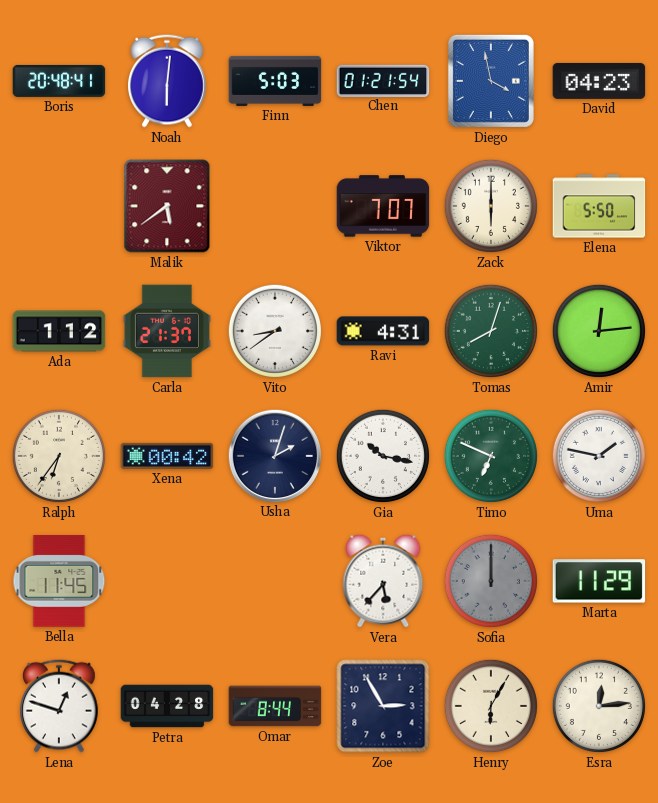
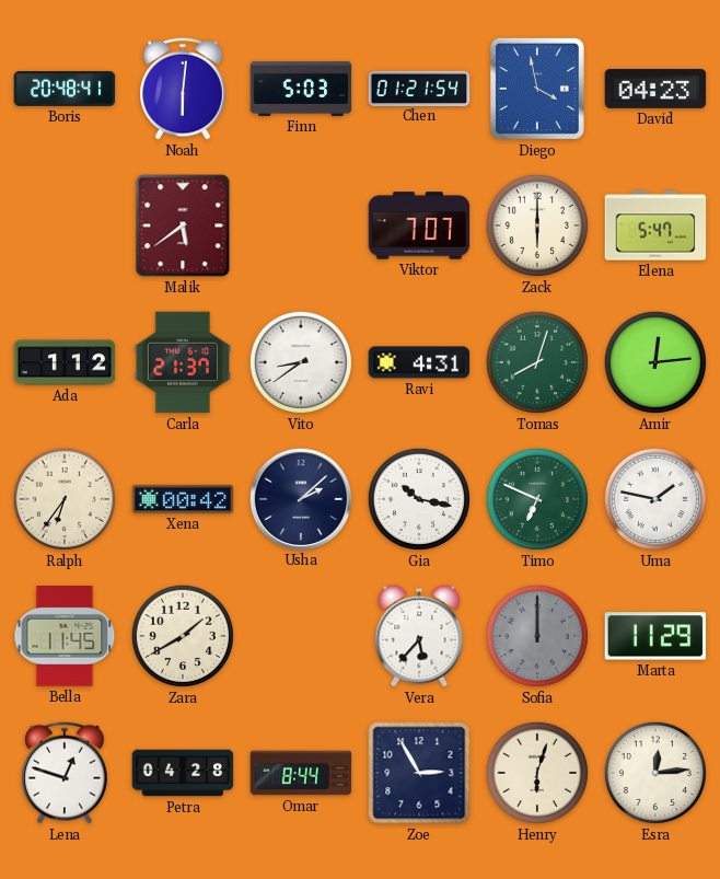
Elena: 5:50 -> 5:47
Usha: 2:03 -> 2:08
Zara: none -> 1:40
Henry: 6:05 -> 6:03
